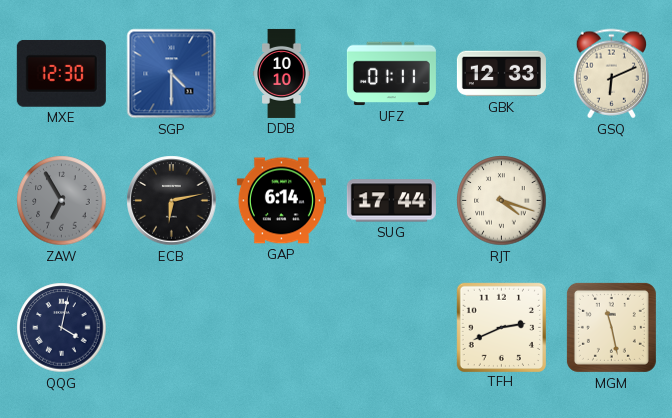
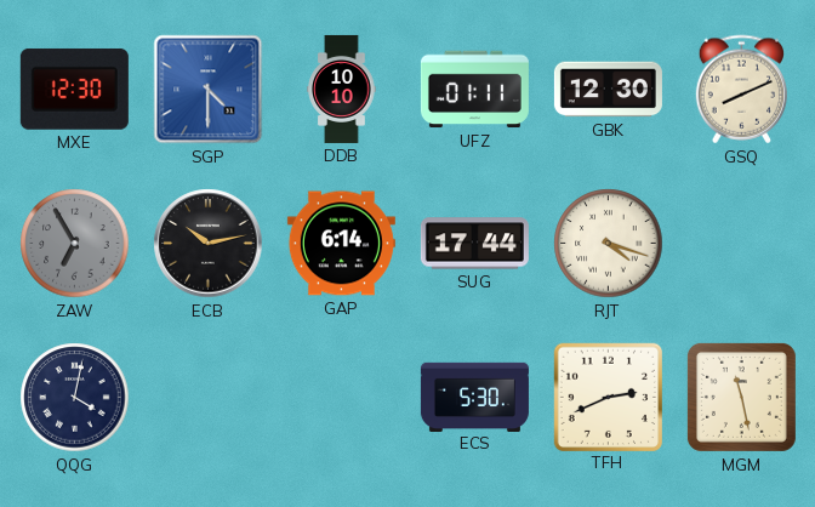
GBK: 12:33 -> 12:30
GSQ: 6:11 -> 8:11
ECB: 6:13 -> 10:13
ECS: none -> 5:30
